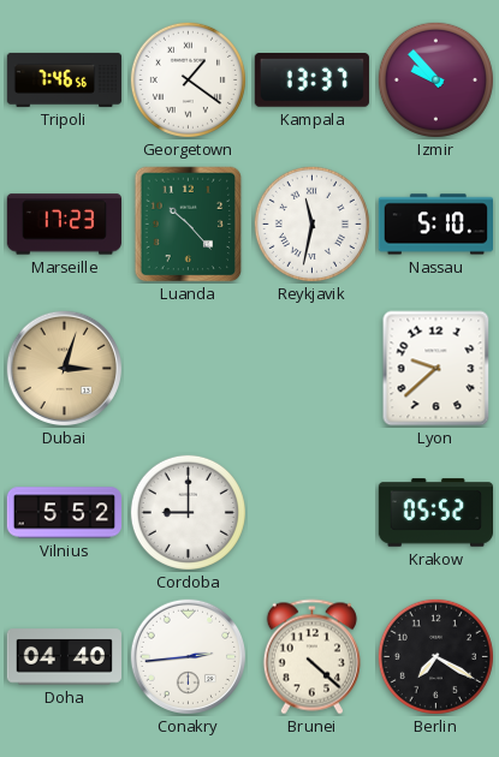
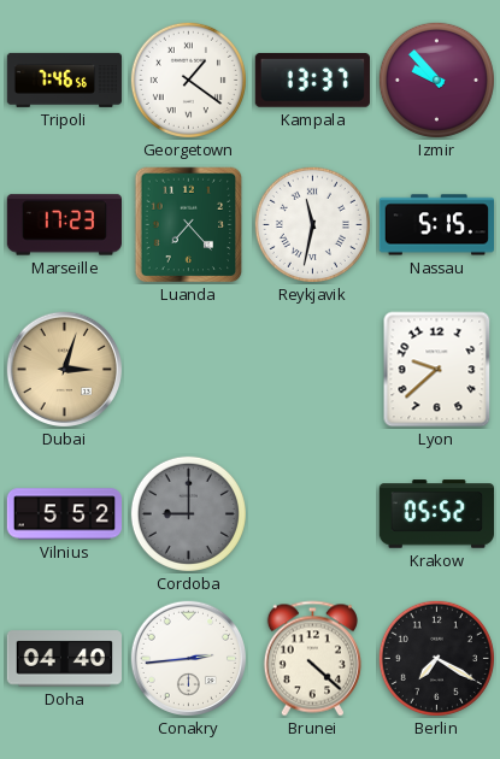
Luanda: 10:23 -> 7:23
Nassau: 5:10 -> 5:15
Cordoba dial: white -> grey
